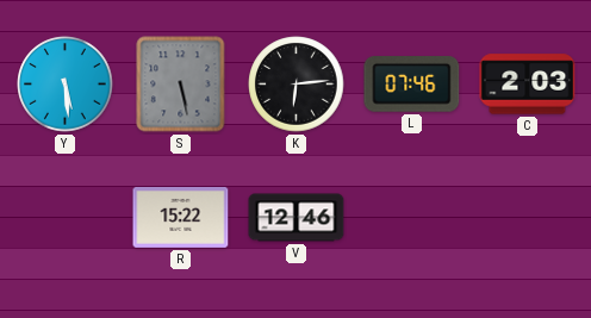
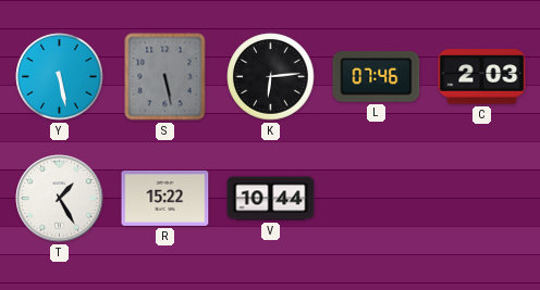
Y: 5:29 -> 5:28
T: none -> 1:25
V: 12:46 -> 10:44
